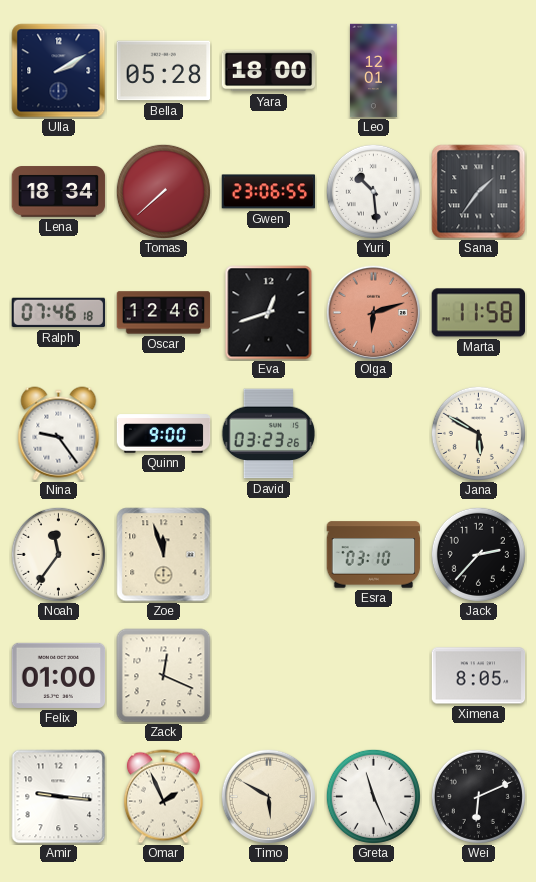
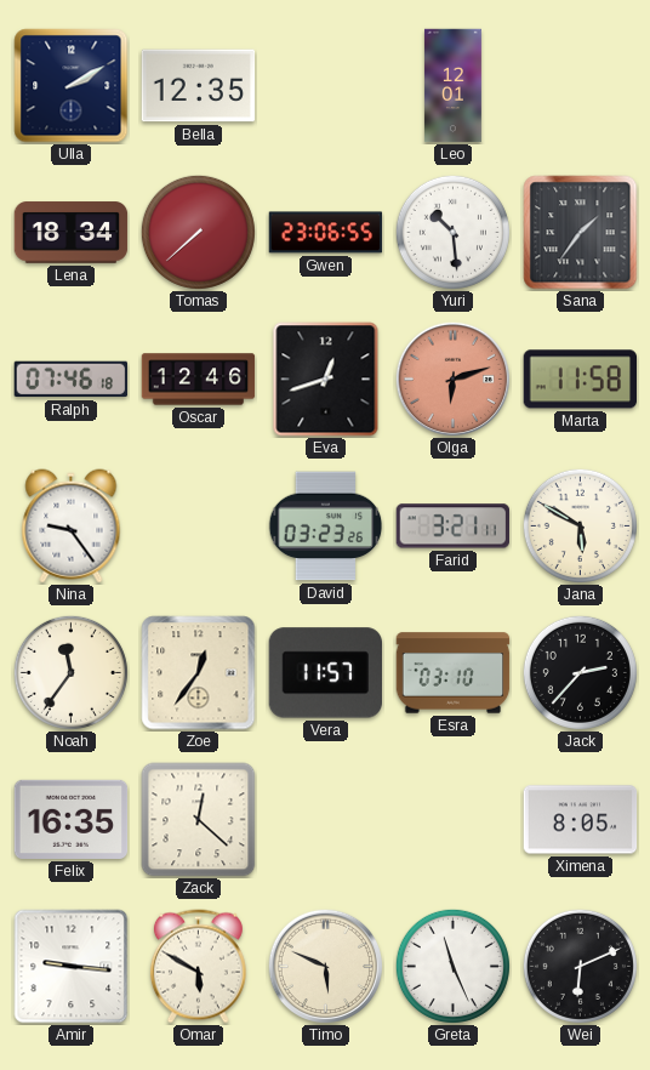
Bella: 05:28 -> 12:35
Yara: 18:00 -> none
Quinn: 9:00 -> none
Farid: none -> 3:21
Zoe: 11:57 -> 12:36
Vera: none -> 11:57
Felix: 01:00 -> 16:35
Zack: 12:19 -> 12:22
Omar: 1:56 -> 5:50
Timo: 5:50 -> 5:49
